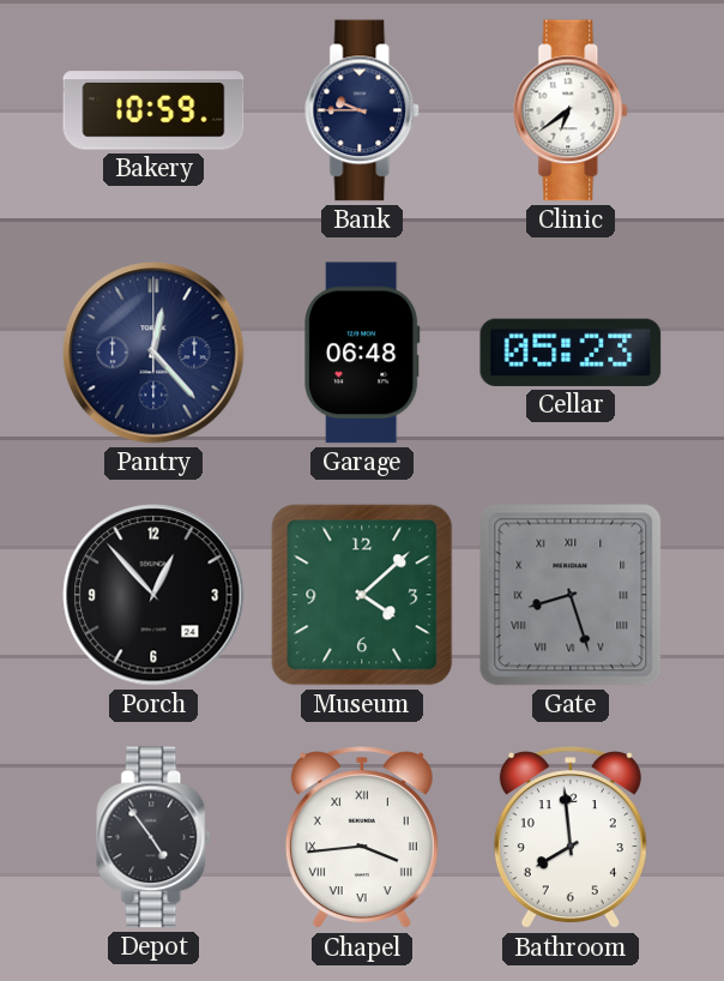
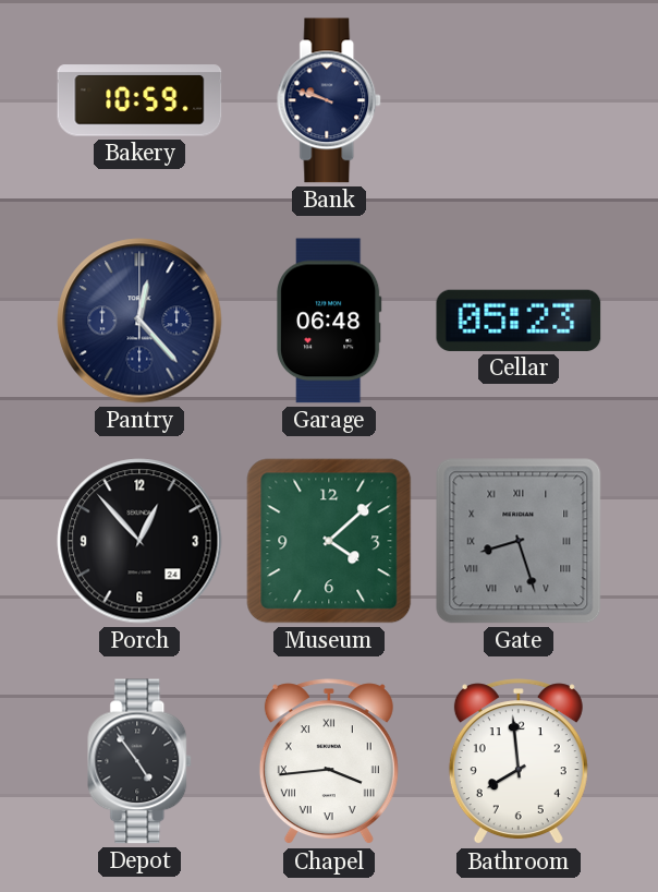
Bank: 9:45 -> 9:48
Clinic: 6:39 -> none
